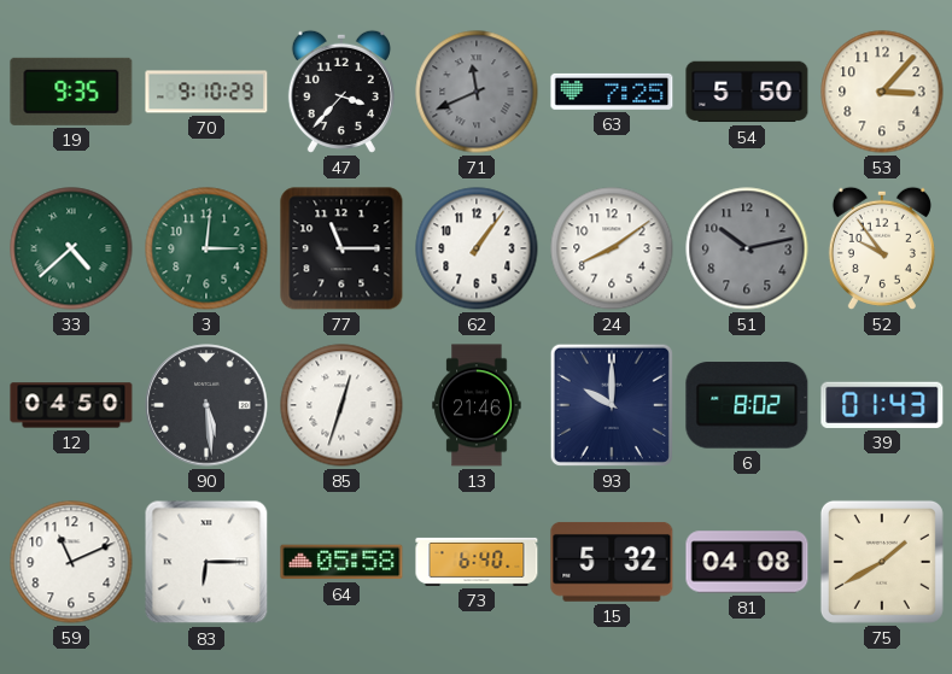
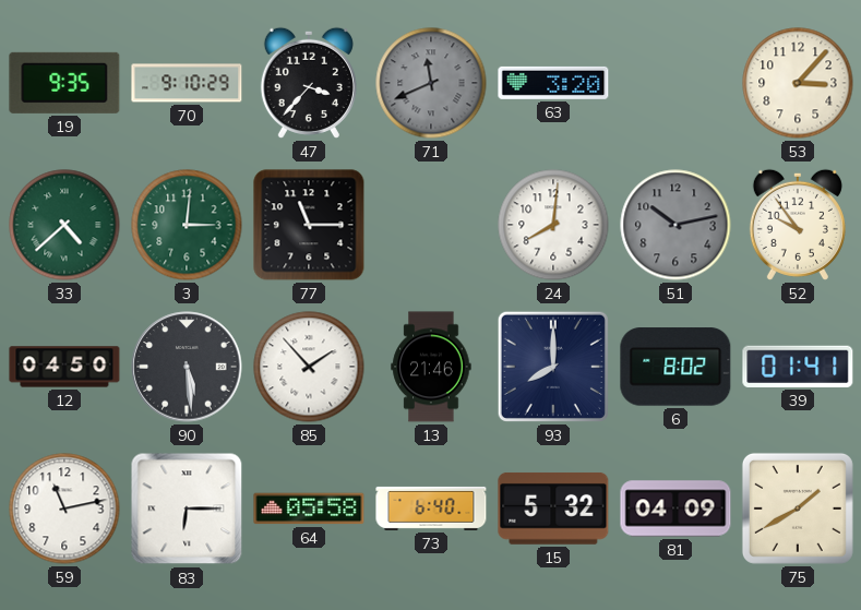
63: 7:25 -> 3:20
54: 5:50 -> none
62: 1:06 -> none
24: 8:09 -> 8:01
85: 12:33 -> 1:53
93: 10:00 -> 8:00
39: 01:43 -> 01:41
59: 11:11 -> 11:13
81: 04:08 -> 04:09
